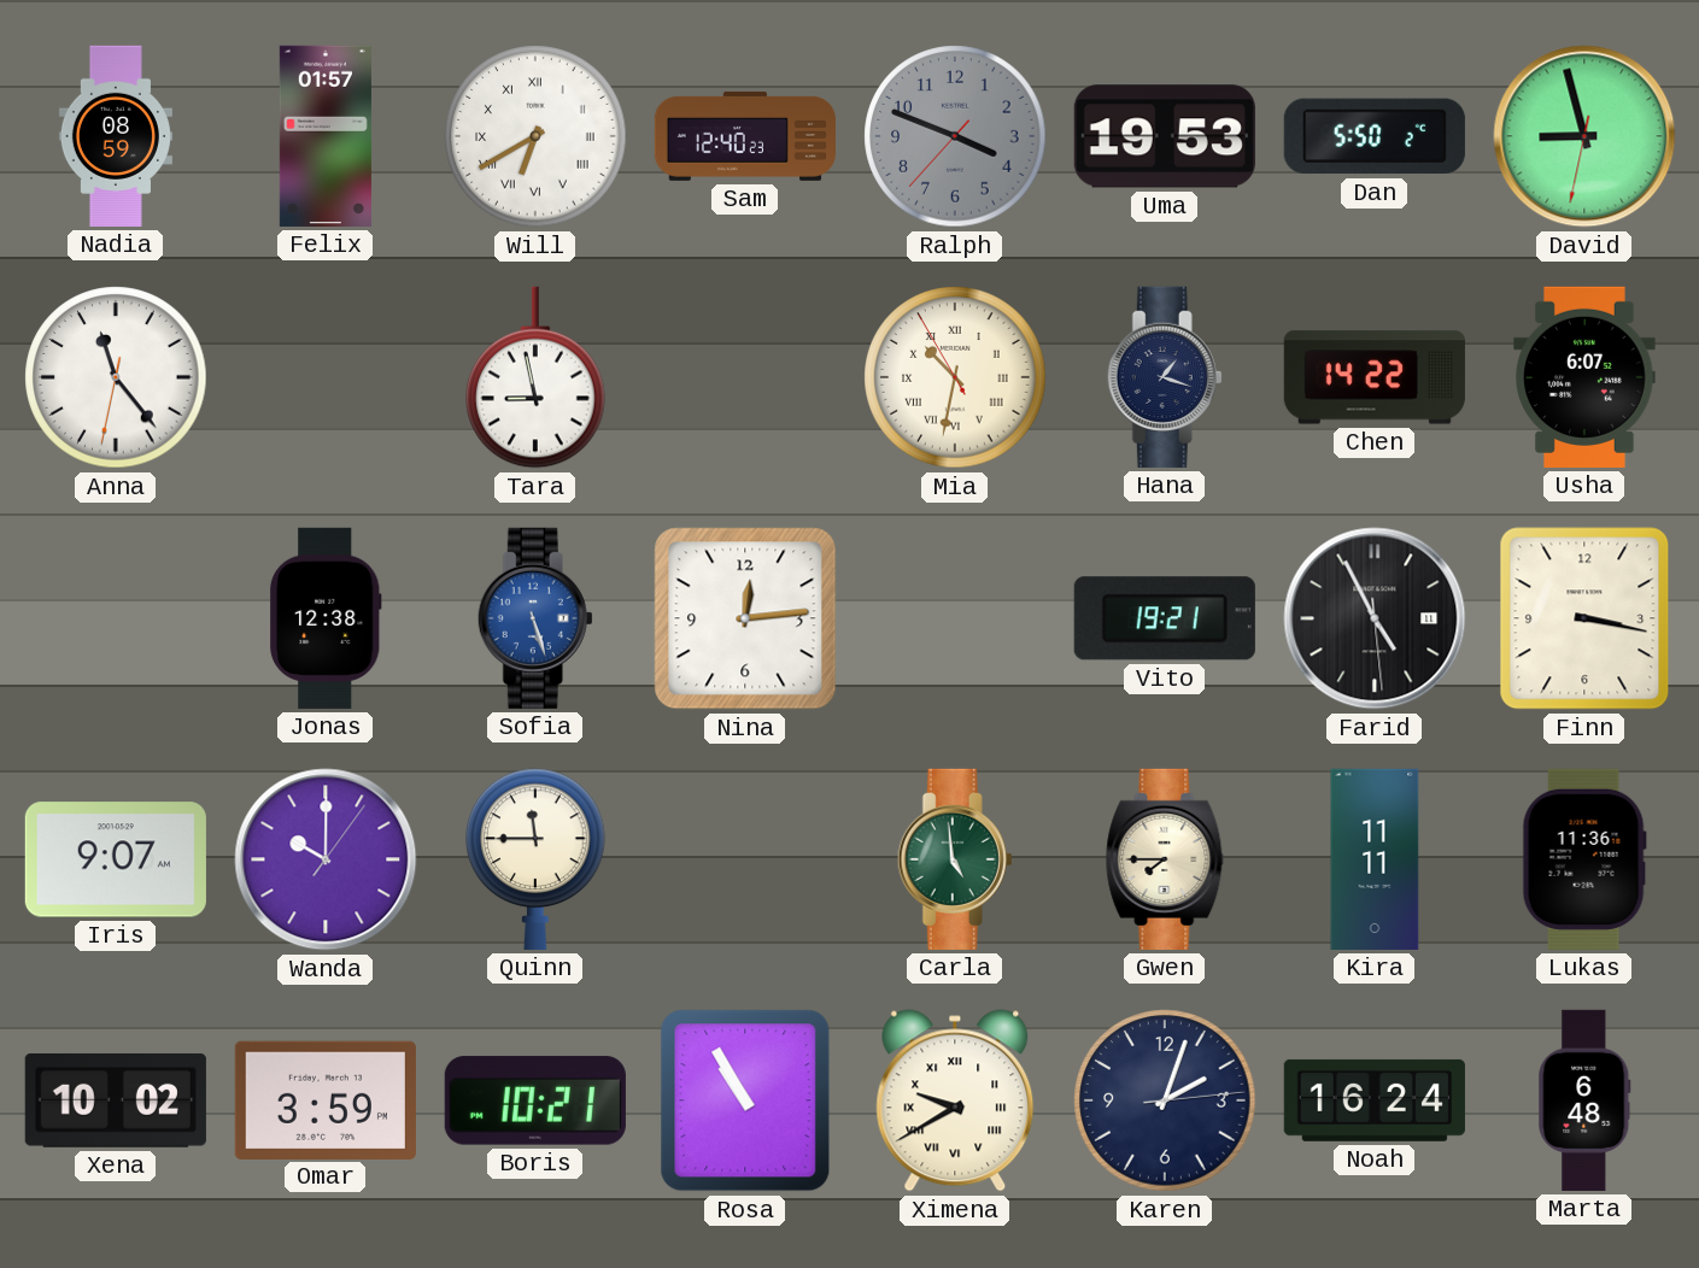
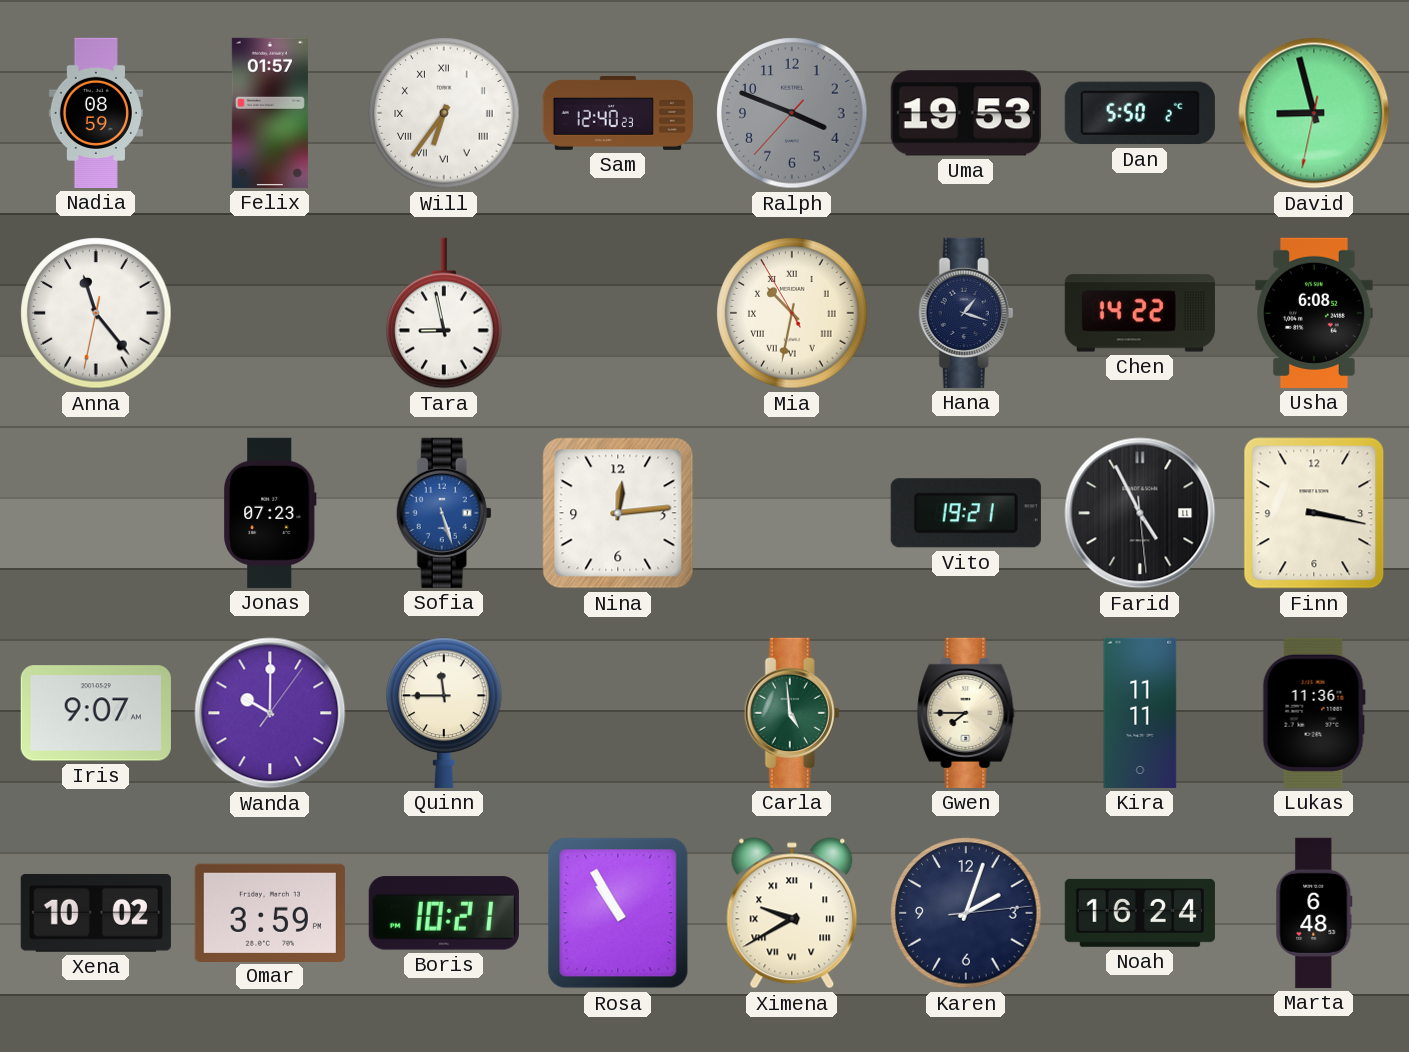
Will: 6:40 -> 6:36
Usha: 6:07 -> 6:08
Jonas: 12:38 -> 07:23
